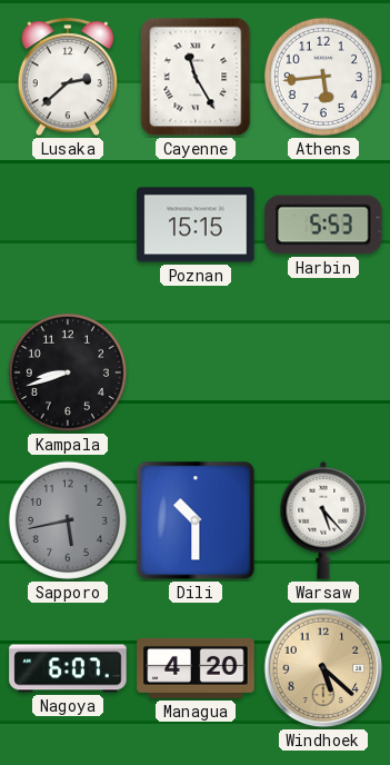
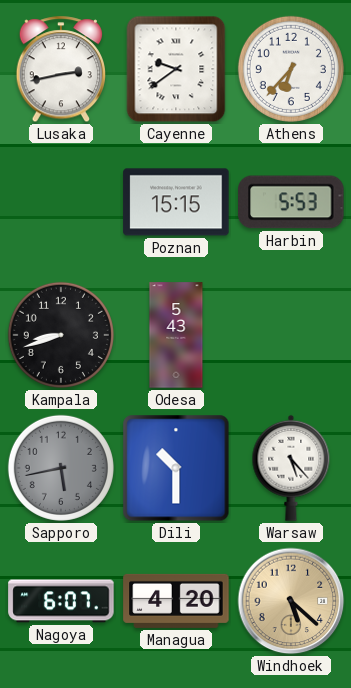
Lusaka: 2:38 -> 2:43
Cayenne: 11:25 -> 9:39
Athens: 5:44 -> 6:37
Odesa: none -> 5:43
